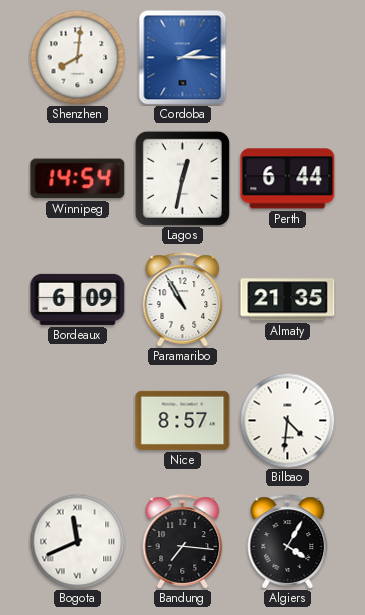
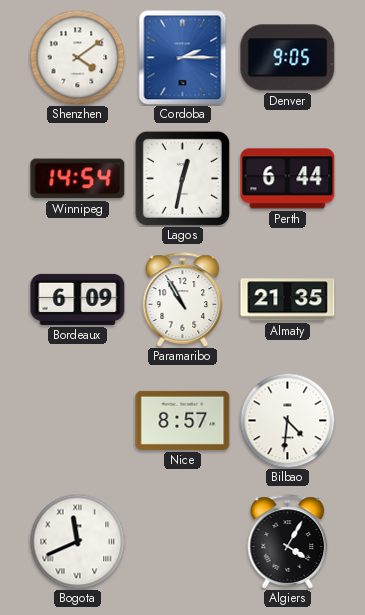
Shenzhen: 8:01 -> 4:09
Denver: none -> 9:05
Bandung: 7:16 -> none
